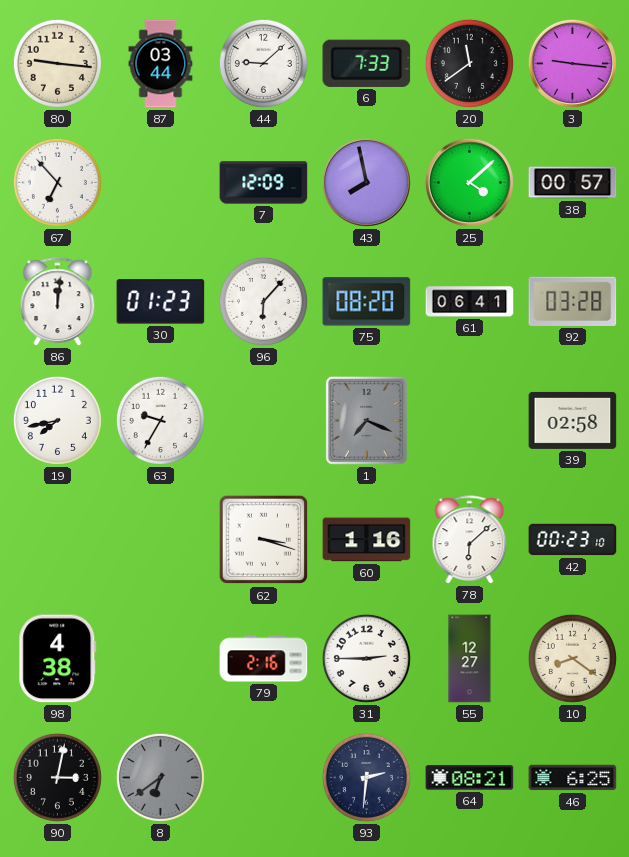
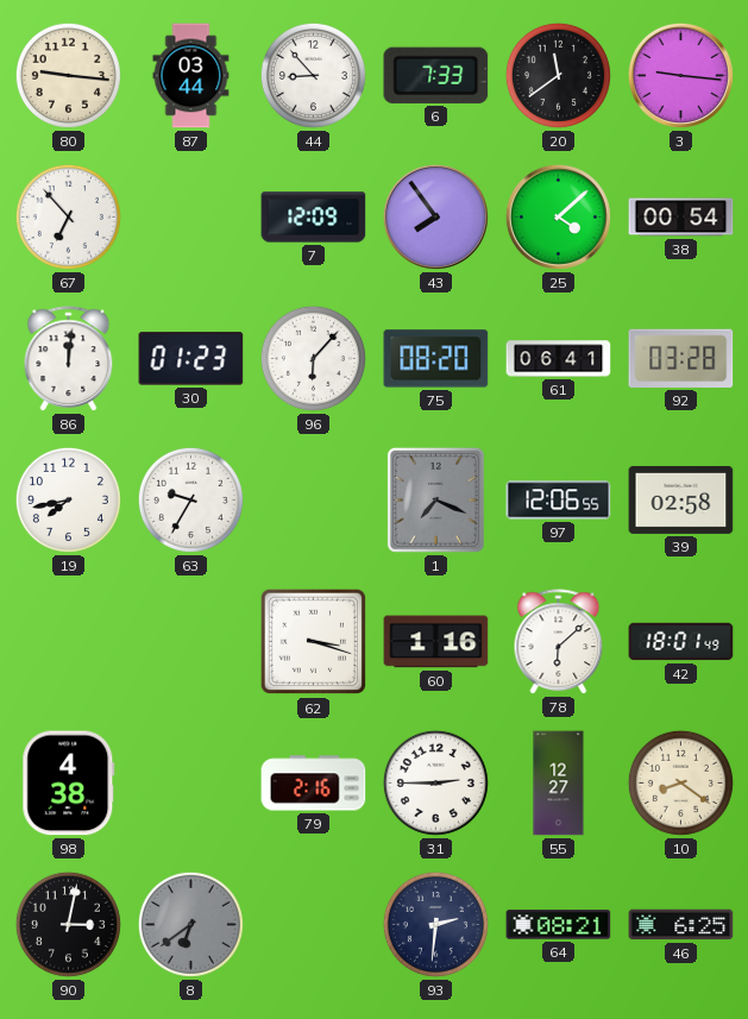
44: 9:08 -> 8:53
43: 7:58 -> 7:54
38: 00:57 -> 00:54
97: none -> 12:06
42: 00:23 -> 18:01
